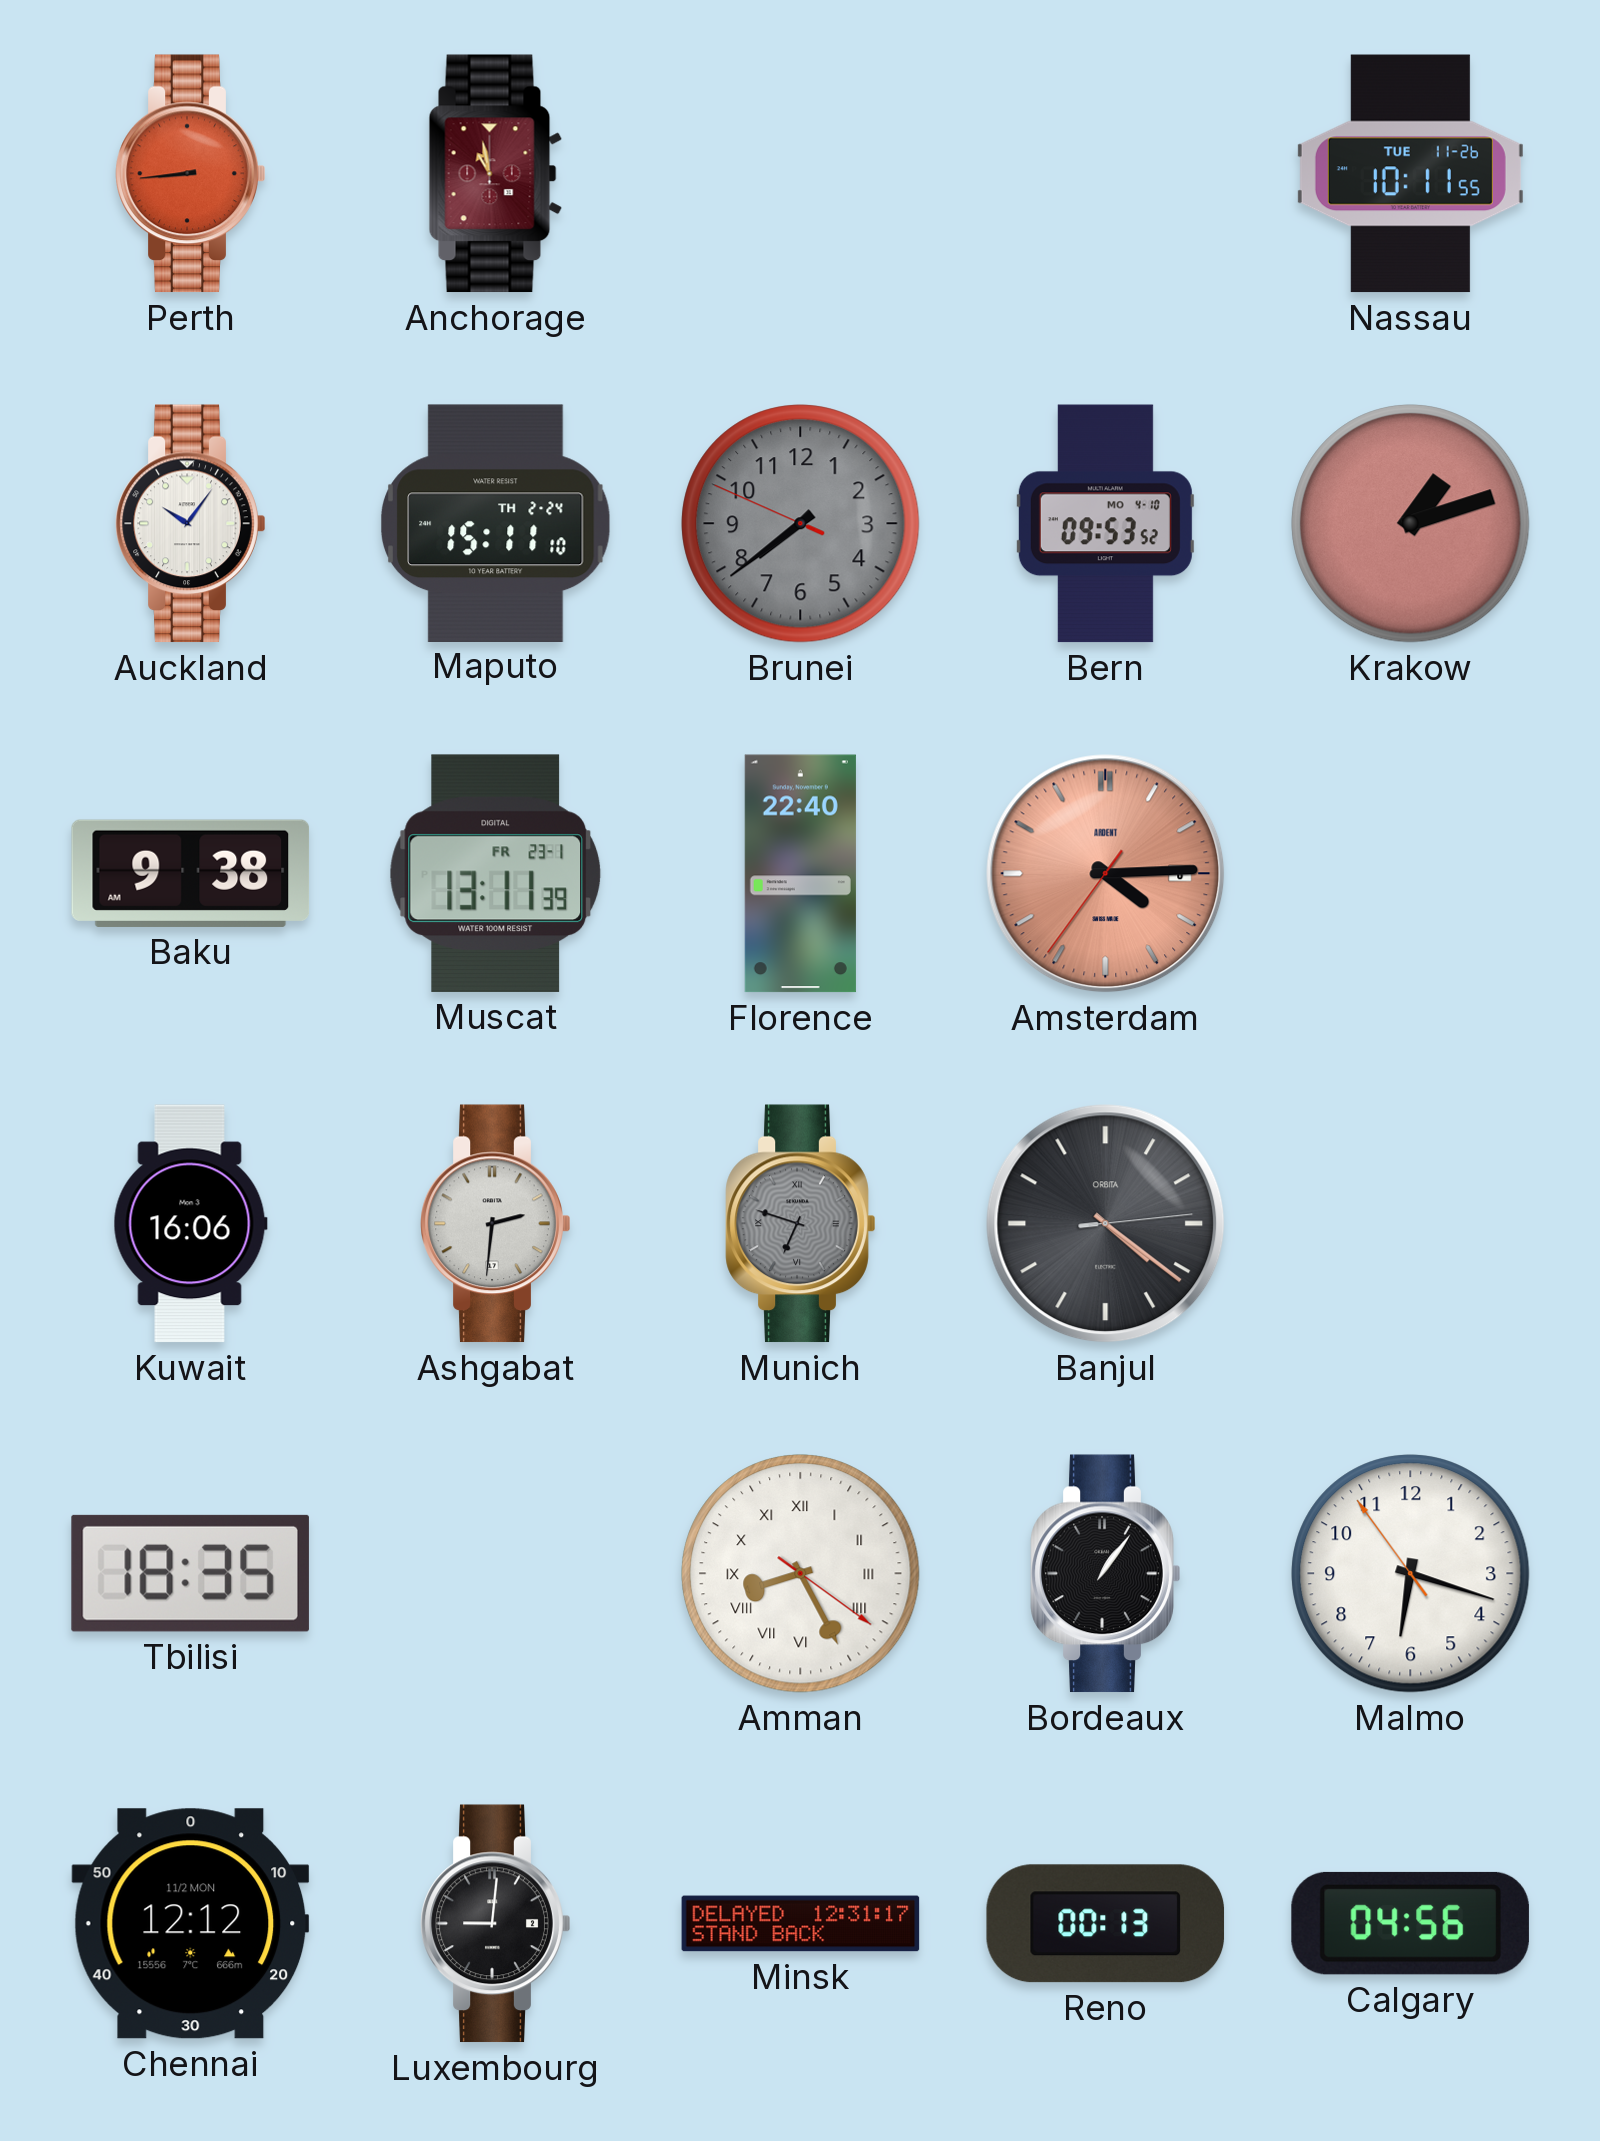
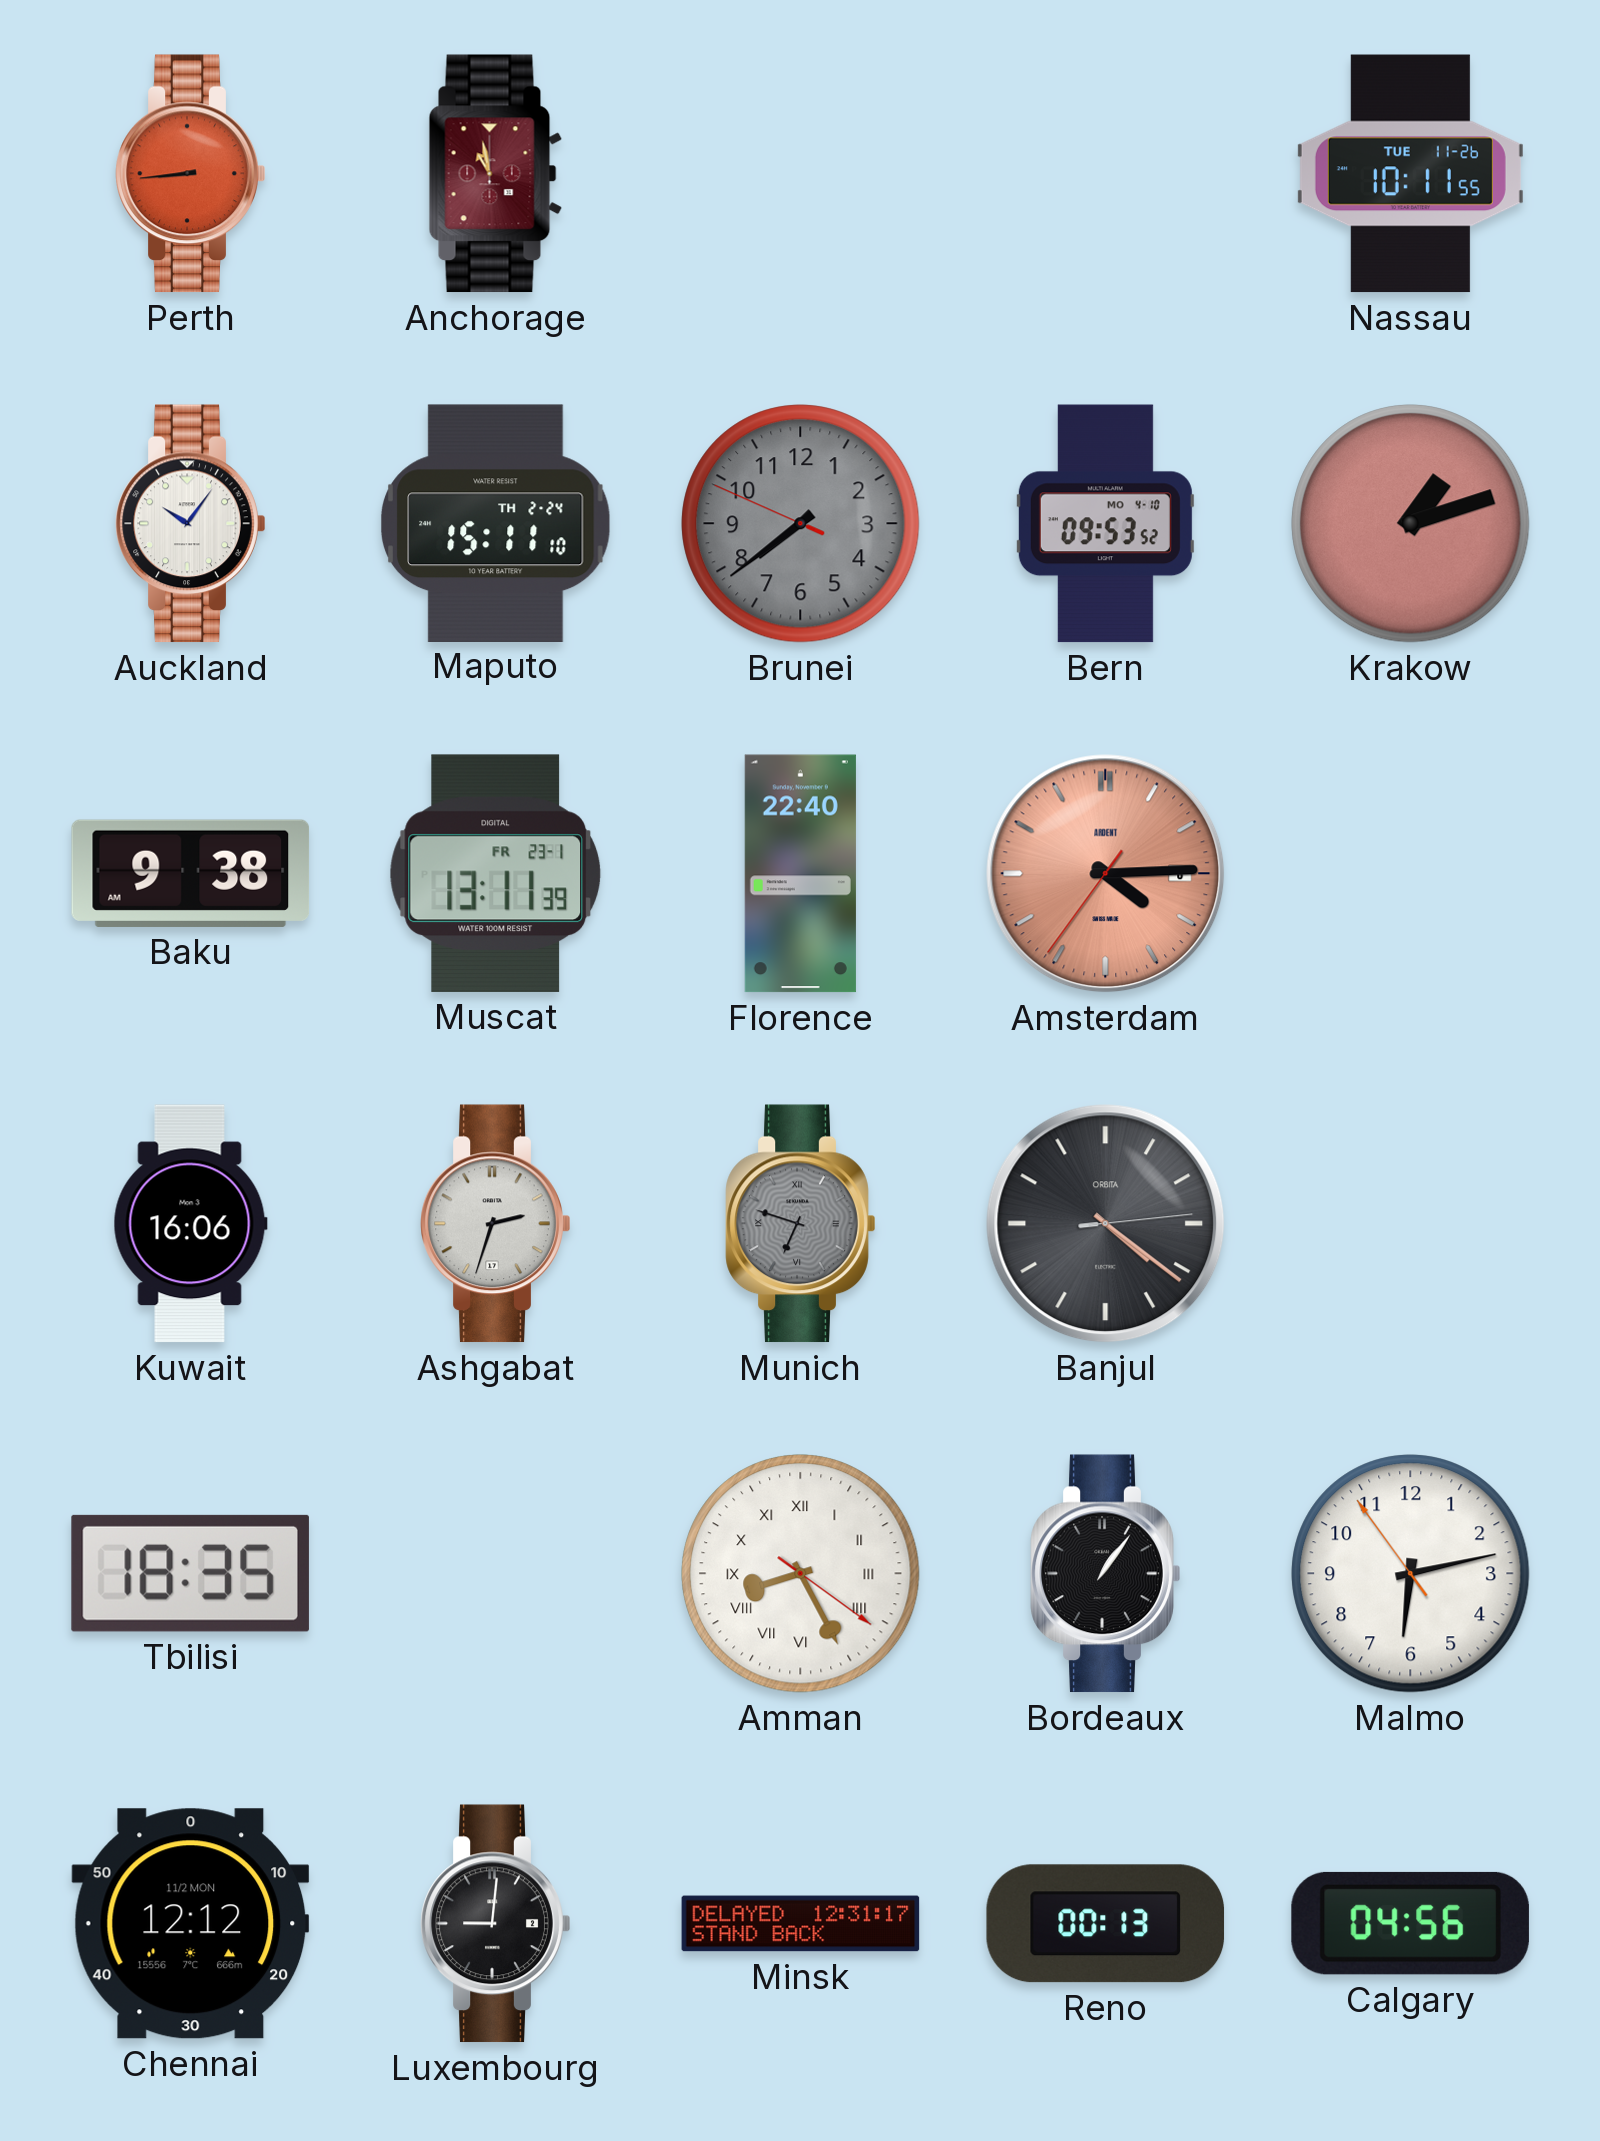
Ashgabat: 2:31 -> 2:33
Malmo: 6:17 -> 6:12
